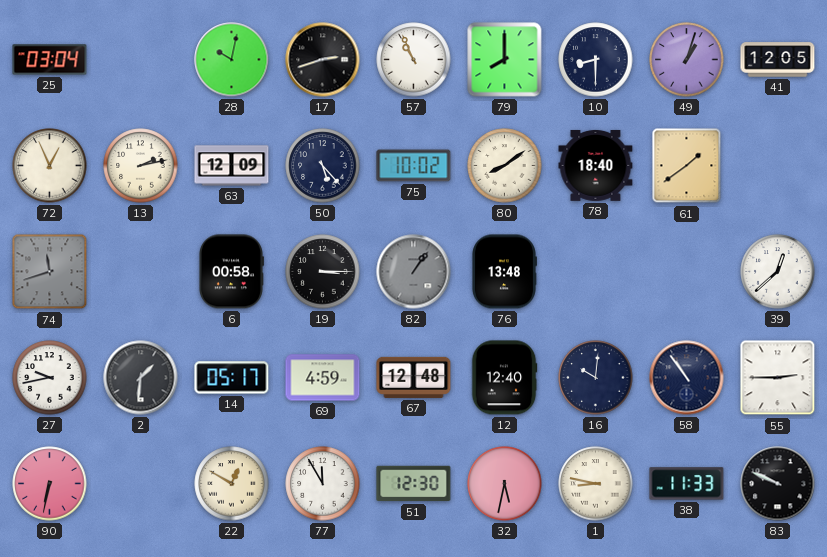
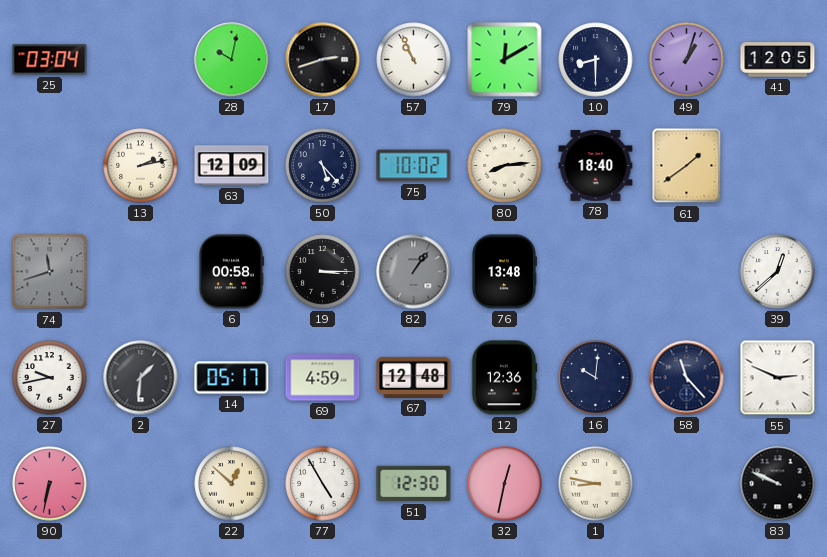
79: 8:00 -> 12:10
72: 12:56 -> none
80: 8:09 -> 8:14
12: 12:40 -> 12:36
58: 10:54 -> 11:23
55: 2:45 -> 2:49
22: 12:50 -> 12:52
77: 11:55 -> 4:55
32: 5:32 -> 12:32
38: 11:33 -> none
